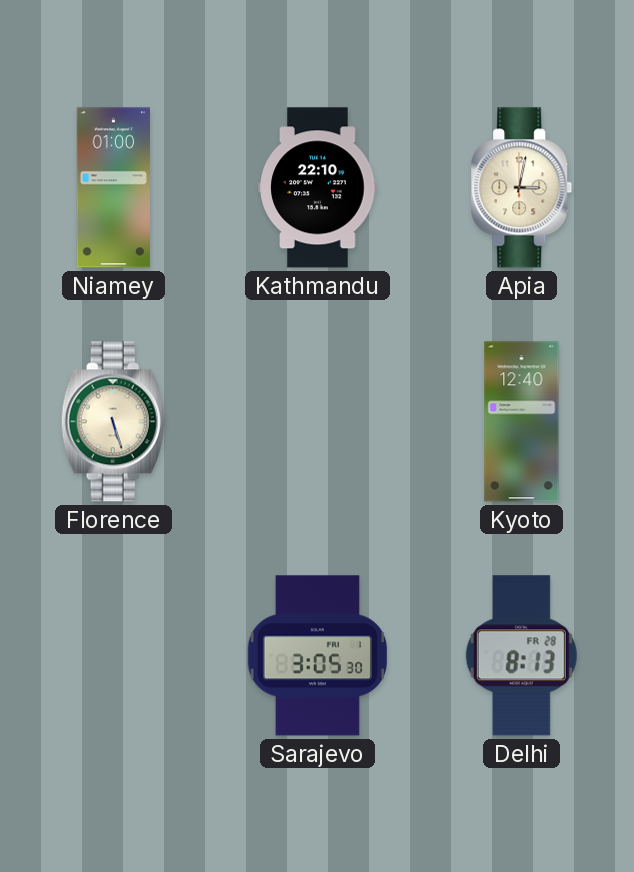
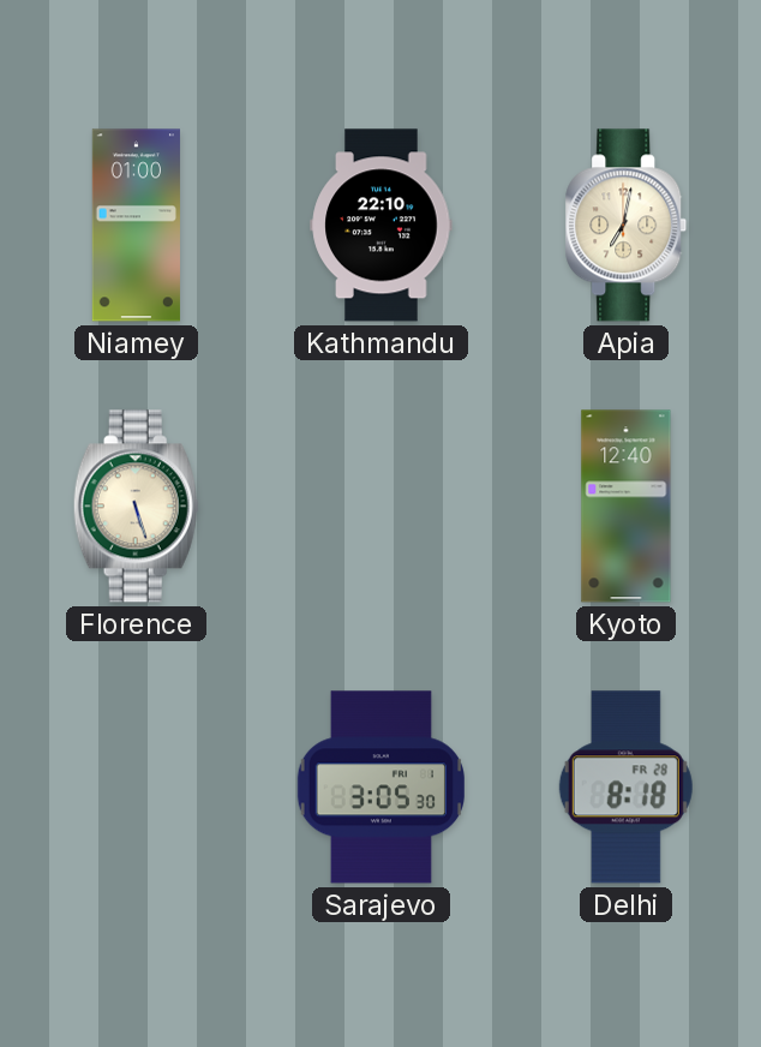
Apia: 3:02 -> 7:02
Delhi: 8:13 -> 8:18
